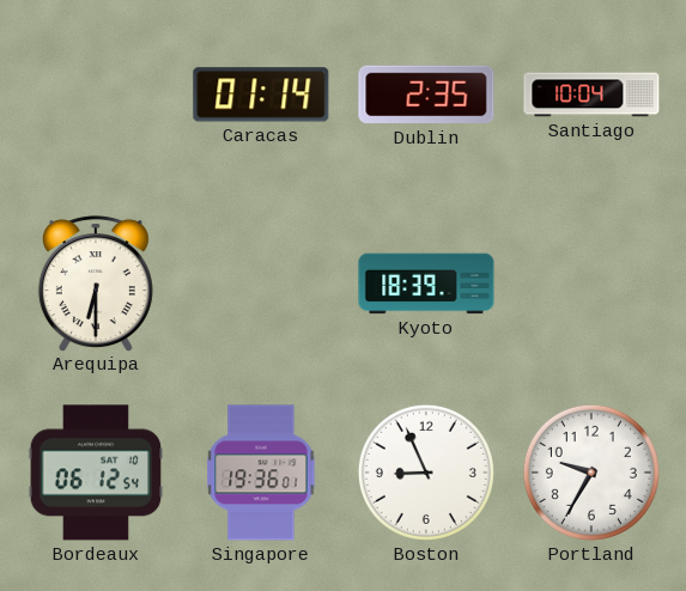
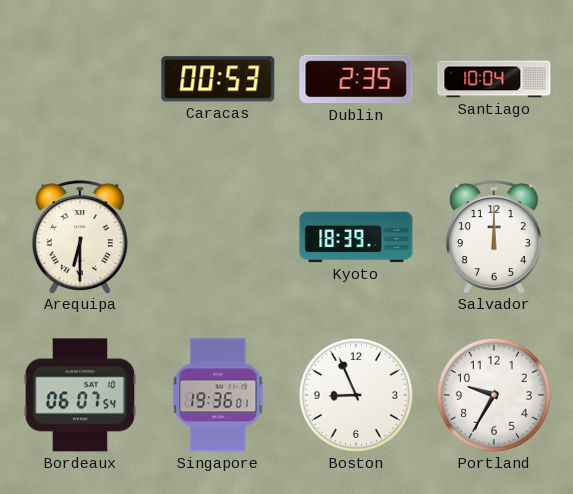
Caracas: 01:14 -> 00:53
Salvador: none -> 12:00
Bordeaux: 06:12 -> 06:07
